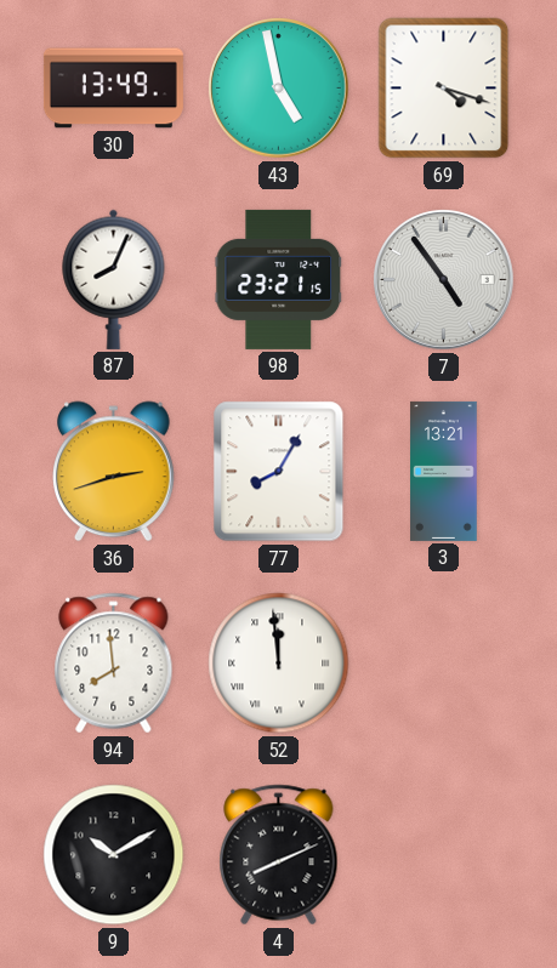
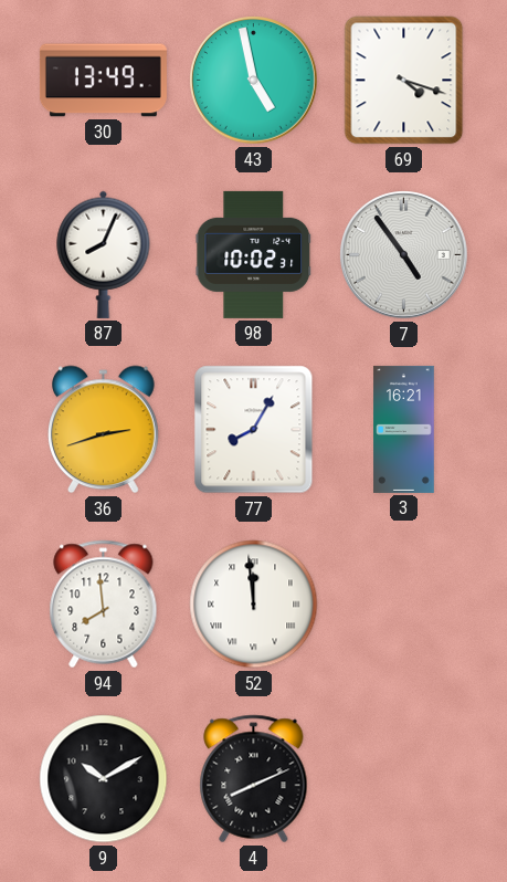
98: 23:21 -> 10:02
3: 13:21 -> 16:21
